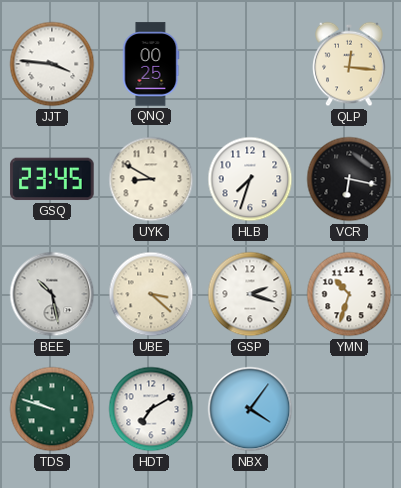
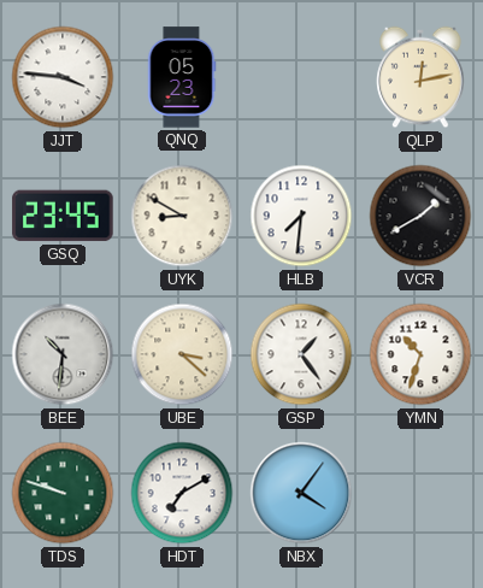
QNQ: 00:25 -> 05:23
QLP: 12:16 -> 12:13
HLB: 7:33 -> 7:31
VCR: 6:17 -> 1:40
BEE: 10:28 -> 10:31
GSP: 2:18 -> 1:24
